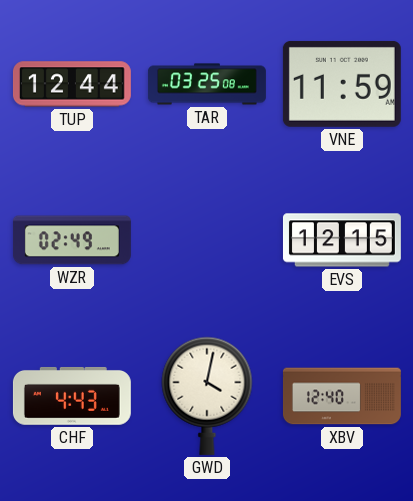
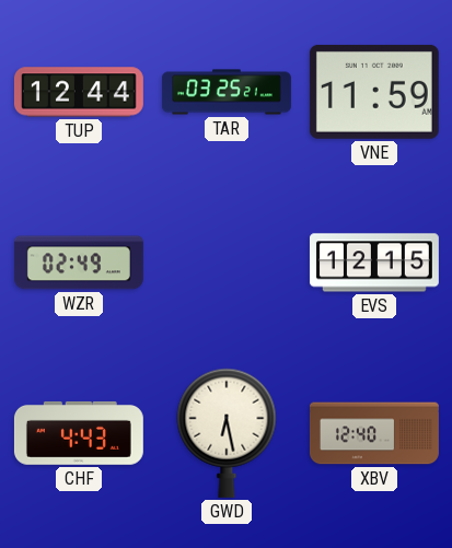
TAR: 03:25:08 -> 03:25:21
GWD: 4:02 -> 6:28
